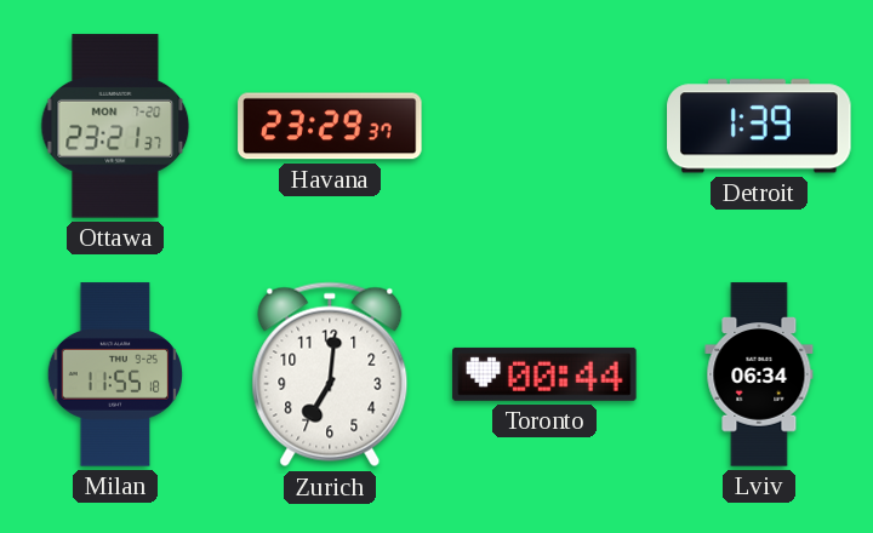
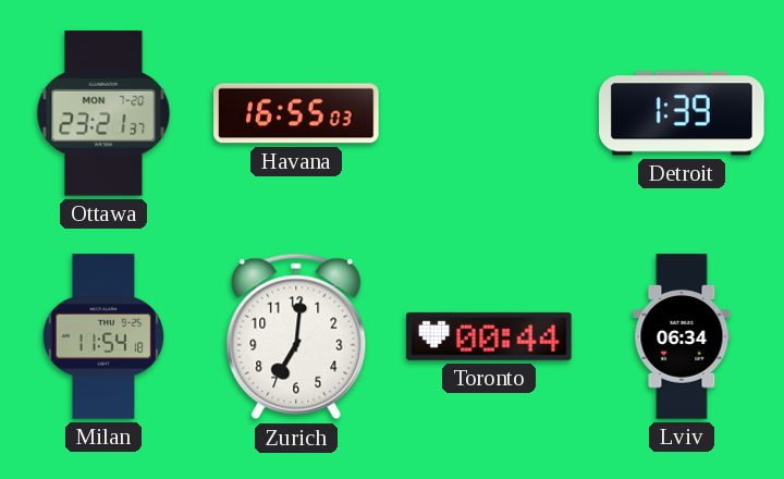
Havana: 23:29 -> 16:55
Milan: 11:55 -> 11:54
